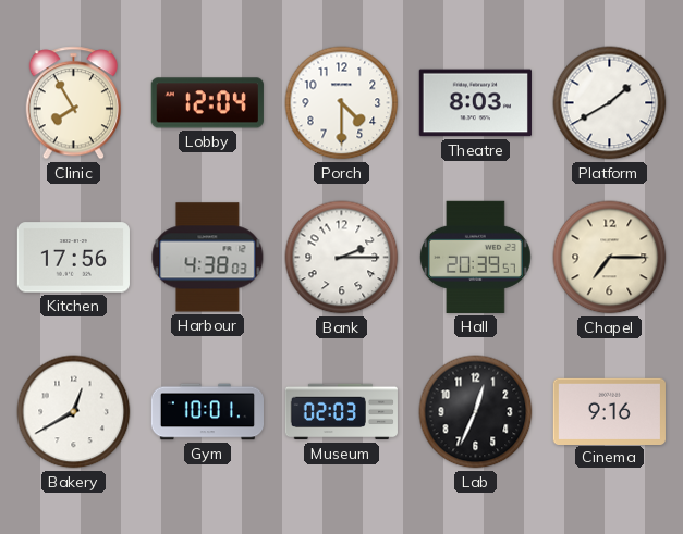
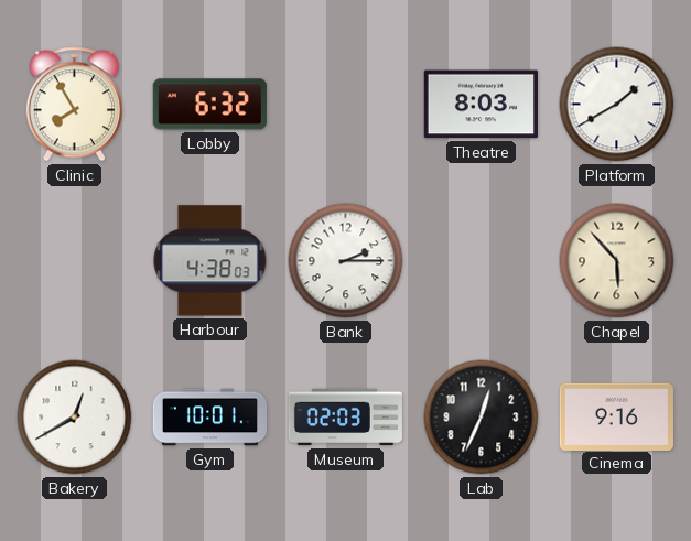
Lobby: 12:04 -> 6:32
Porch: 4:30 -> none
Kitchen: 17:56 -> none
Hall: 20:39 -> none
Chapel: 7:15 -> 5:53
